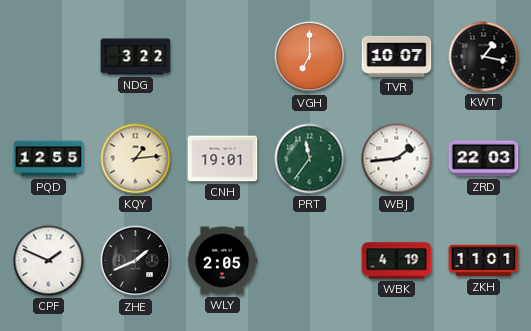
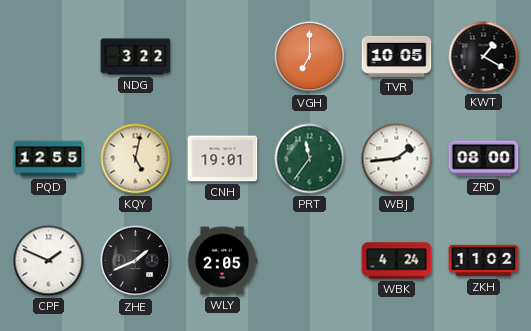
TVR: 10:07 -> 10:05
KWT: 1:17 -> 1:20
KQY: 1:14 -> 5:02
ZRD: 22:03 -> 08:00
WBK: 4:19 -> 4:24
ZKH: 11:01 -> 11:02
